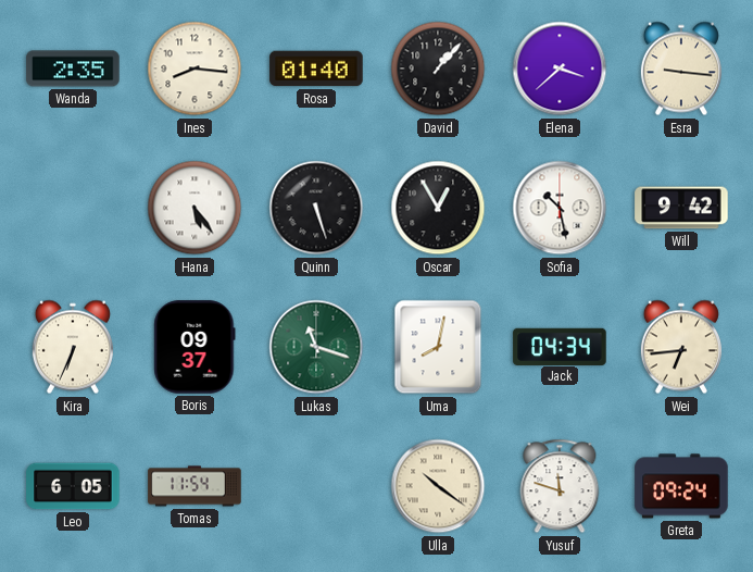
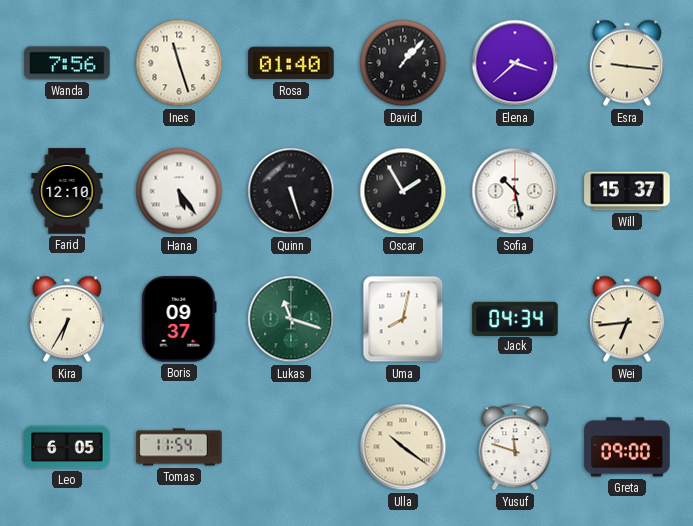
Wanda: 2:35 -> 7:56
Ines: 8:16 -> 11:27
Farid: none -> 12:10
Oscar: 12:55 -> 1:55
Will: 9:42 -> 15:37
Kira: 6:34 -> 6:35
Greta: 09:24 -> 09:00
